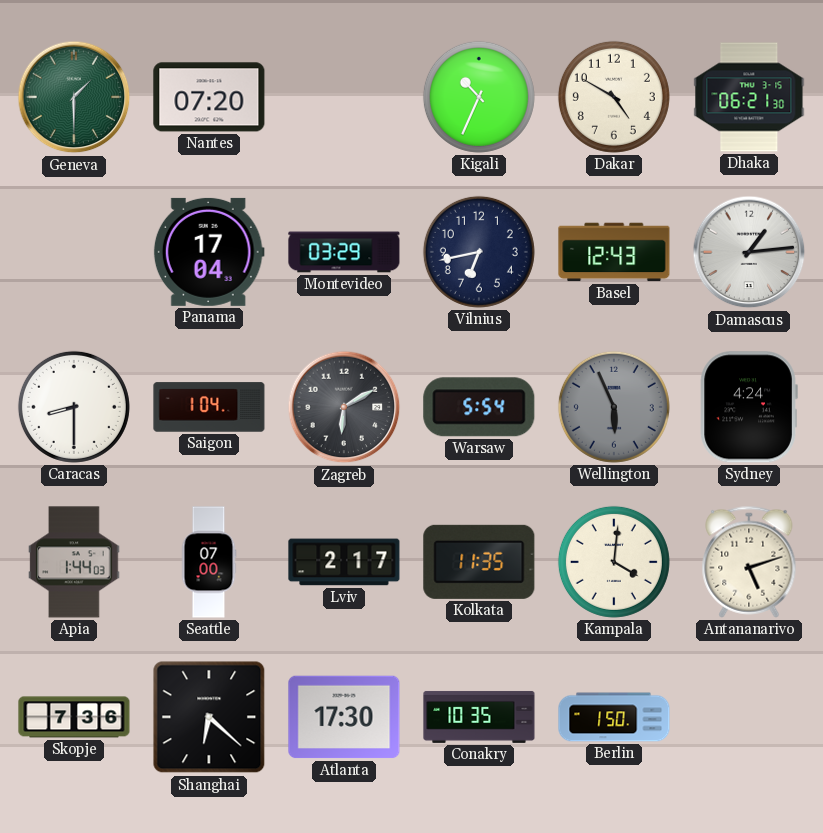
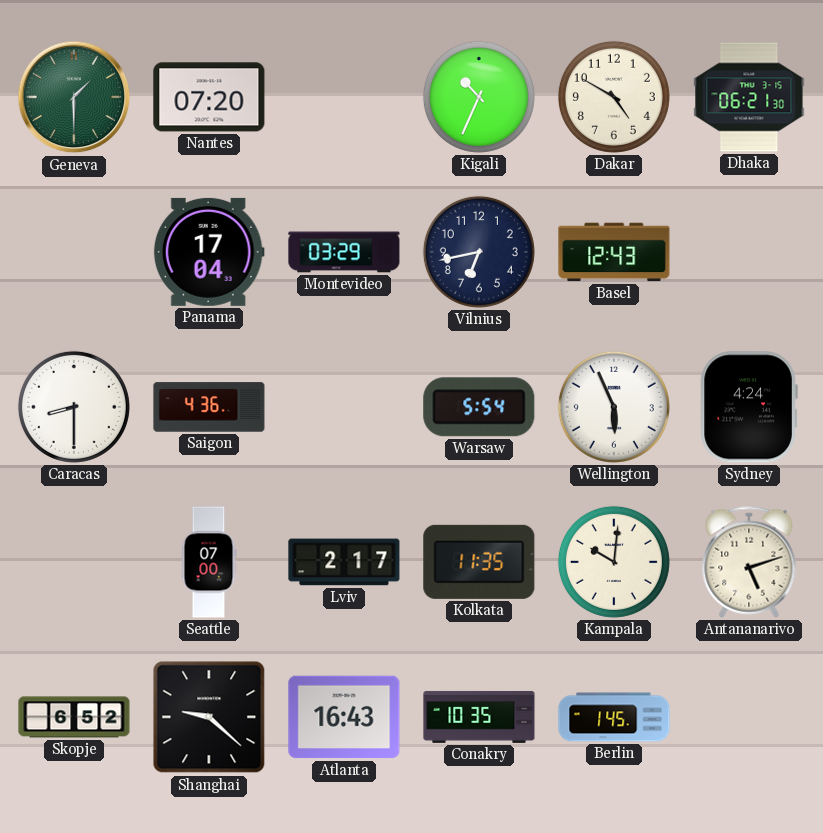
Damascus: 1:14 -> none
Saigon: 1:04 -> 4:36
Zagreb: 6:10 -> none
Wellington dial: grey -> white
Apia: 1:44 -> none
Kampala: 4:01 -> 10:01
Skopje: 7:36 -> 6:52
Shanghai: 6:22 -> 9:22
Atlanta: 17:30 -> 16:43
Berlin: 1:50 -> 1:45
